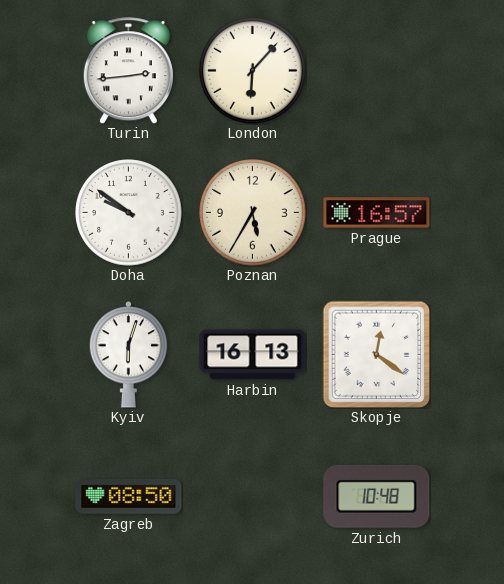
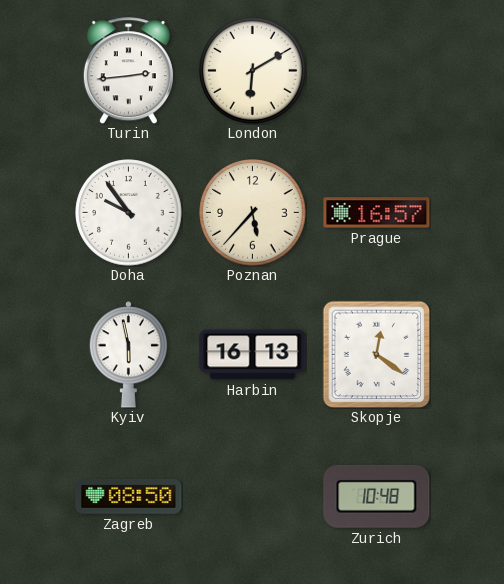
London: 6:07 -> 6:10
Doha: 9:51 -> 9:54
Poznan: 5:35 -> 5:37
Kyiv: 6:03 -> 5:58
